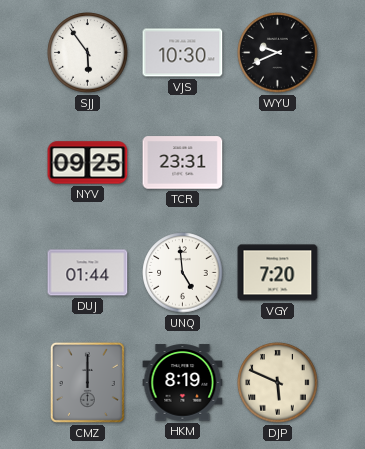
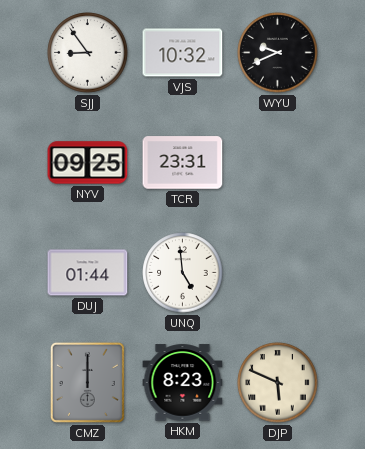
SJJ: 5:54 -> 8:54
VJS: 10:30 -> 10:32
VGY: 7:20 -> none
HKM: 8:19 -> 8:23
